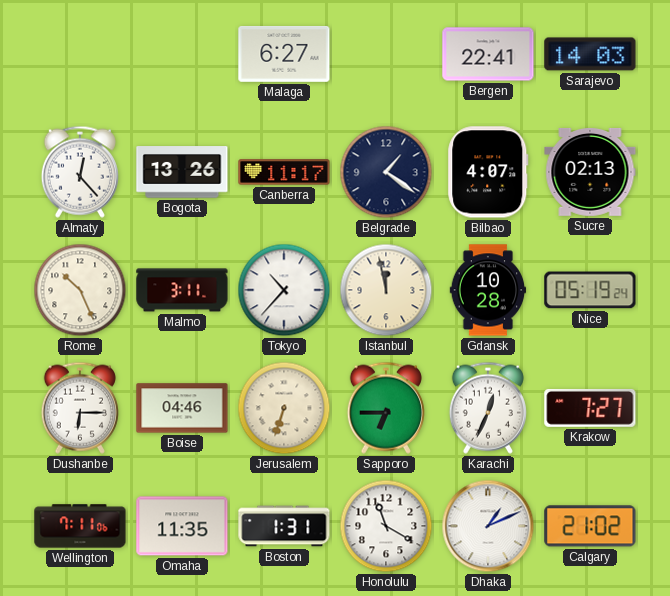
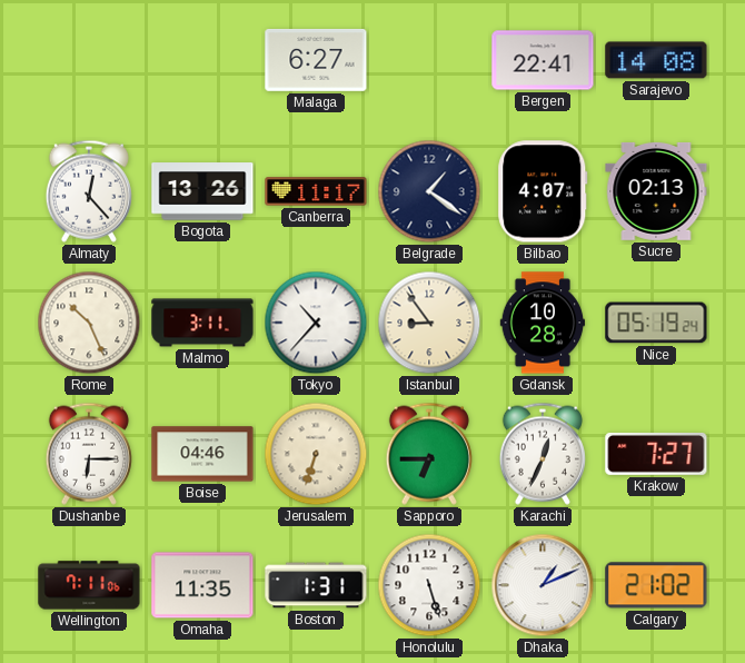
Sarajevo: 14:03 -> 14:08
Istanbul: 11:58 -> 8:54
Honolulu: 11:20 -> 5:27
